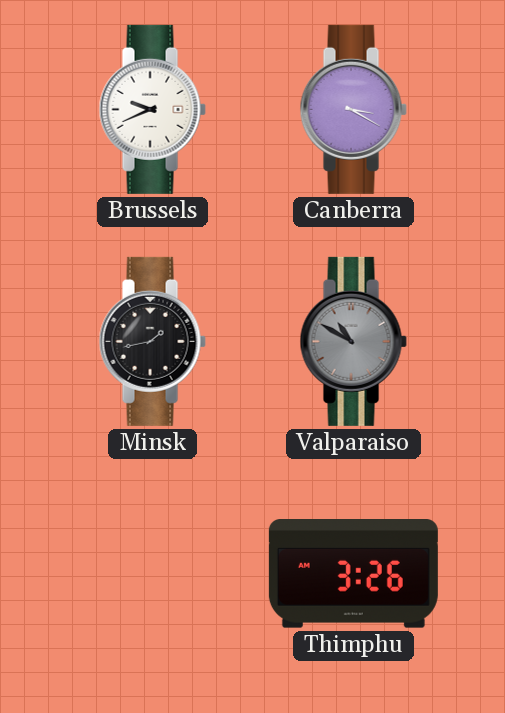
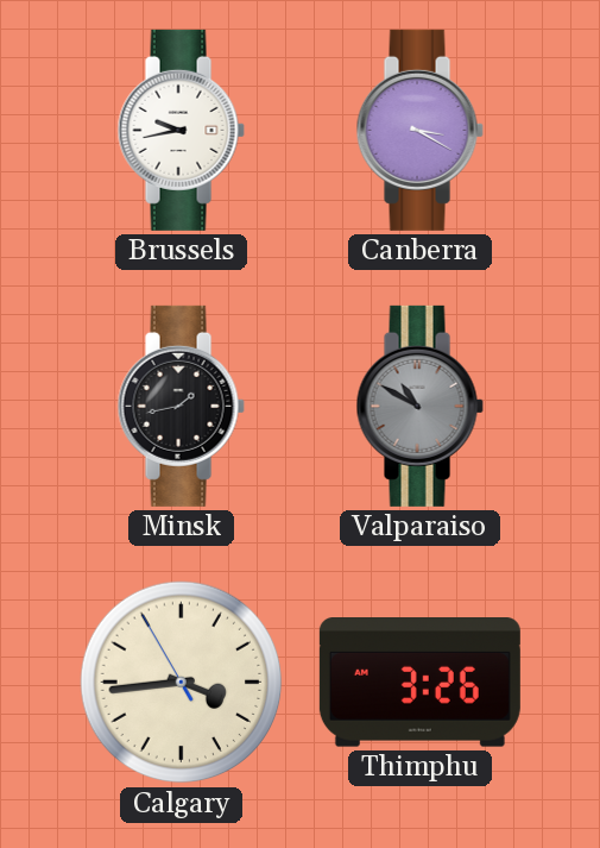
Brussels: 9:41 -> 9:43
Calgary: none -> 3:43
